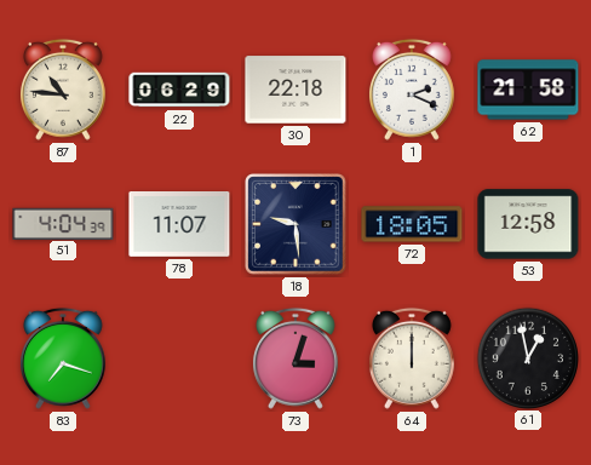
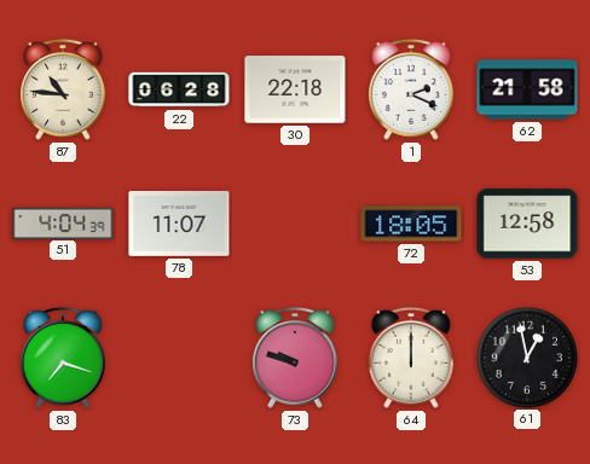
22: 06:29 -> 06:28
18: 9:29 -> none
73: 3:03 -> 9:48
